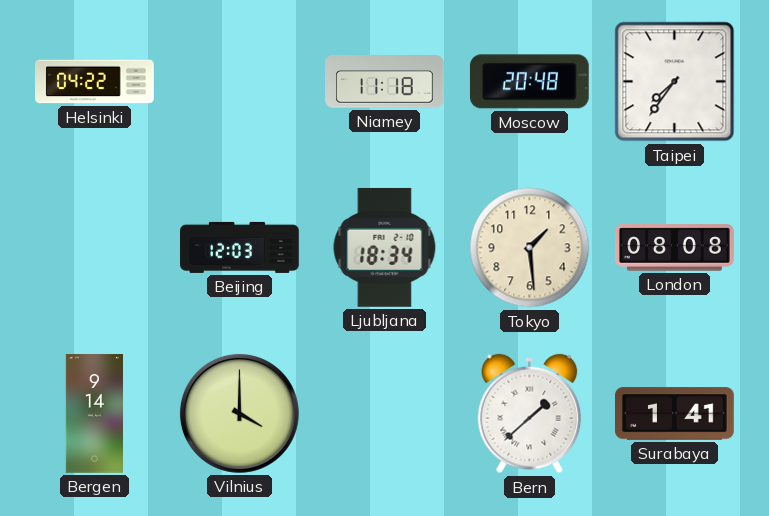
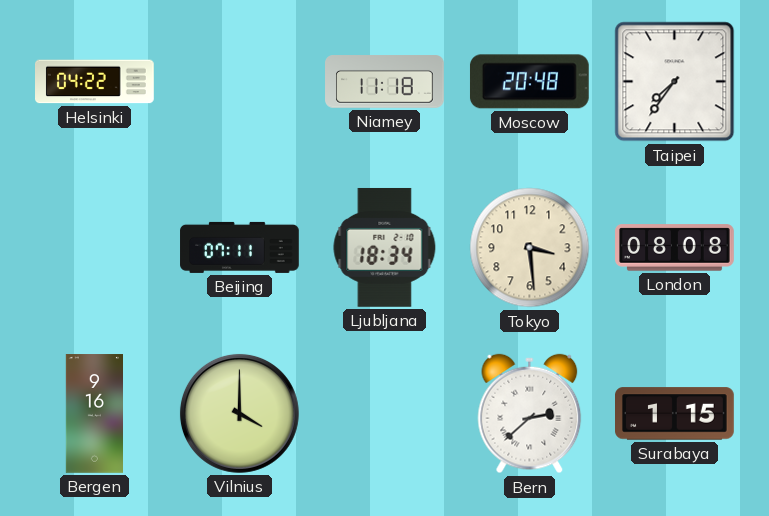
Beijing: 12:03 -> 07:11
Tokyo: 1:29 -> 3:29
Bergen: 9:14 -> 9:16
Bern: 1:38 -> 2:38
Surabaya: 1:41 -> 1:15
